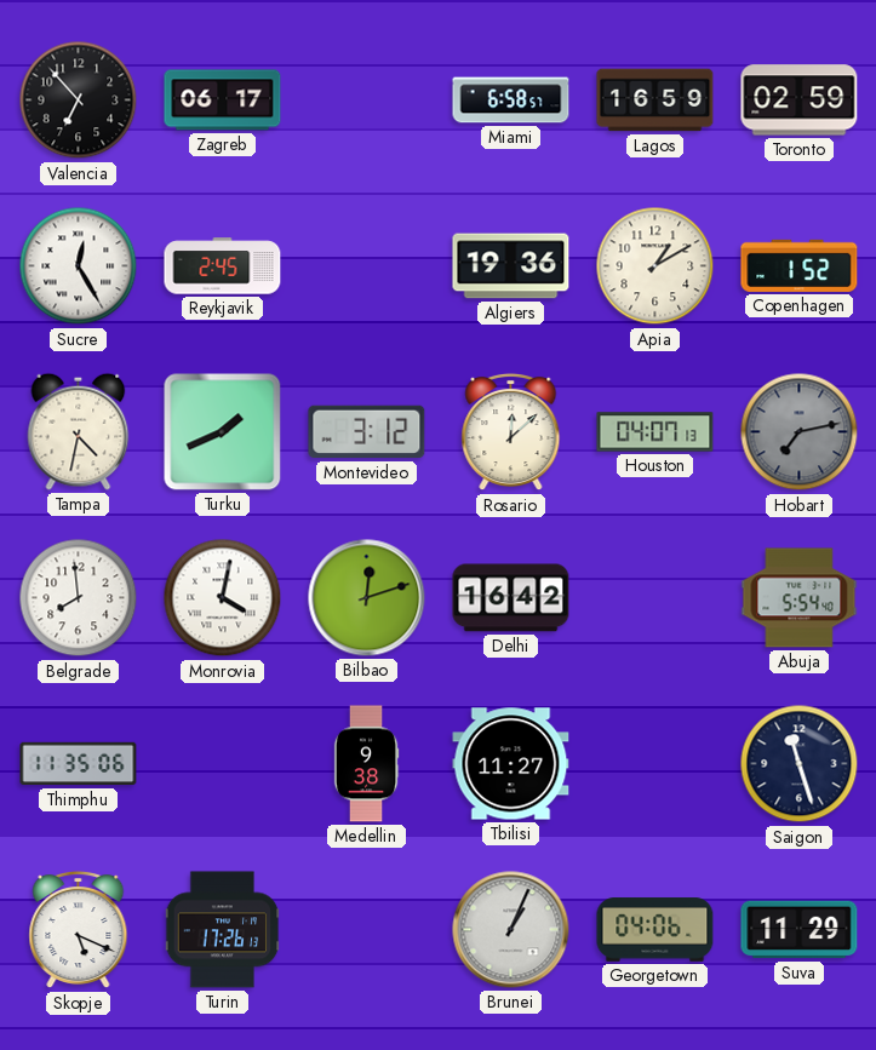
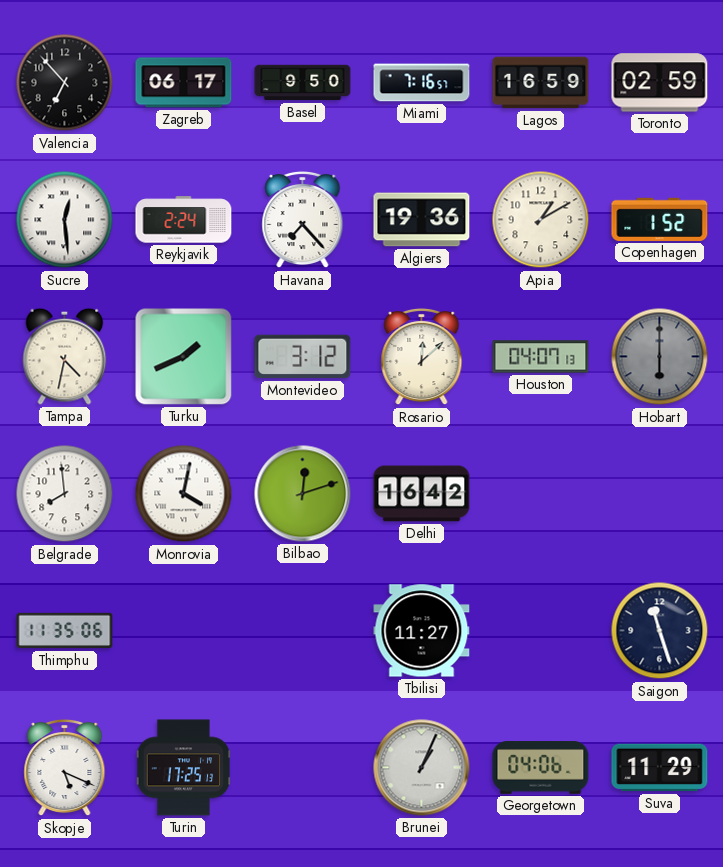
Basel: none -> 9:50
Miami: 6:58 -> 7:16
Sucre: 12:25 -> 12:29
Reykjavik: 2:45 -> 2:24
Havana: none -> 7:23
Hobart: 7:13 -> 6:00
Abuja: 5:54 -> none
Medellin: 9:38 -> none
Turin: 17:26 -> 17:25
